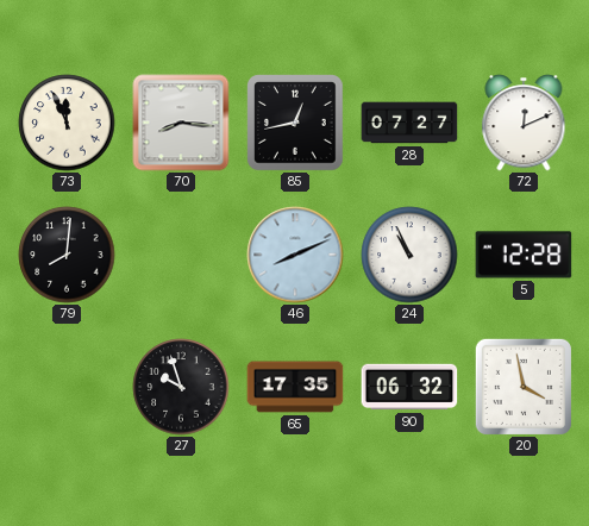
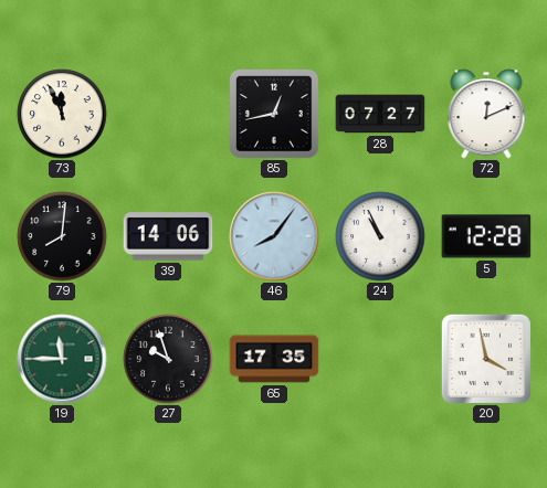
70: 8:16 -> none
39: none -> 14:06
46: 8:11 -> 8:06
19: none -> 11:45
90: 06:32 -> none
